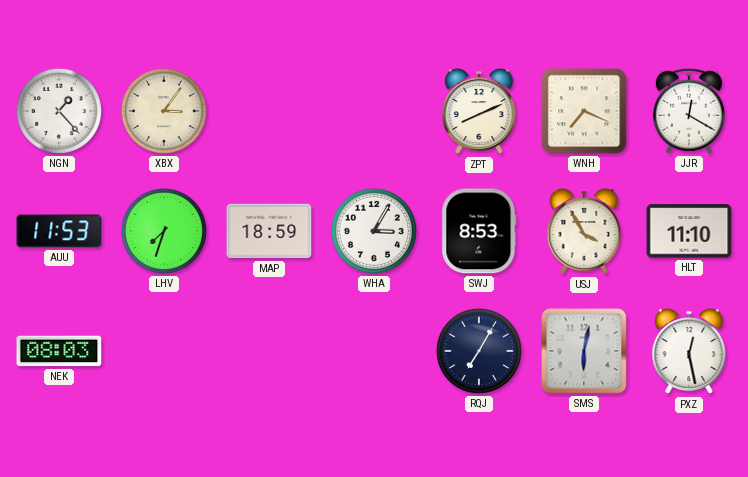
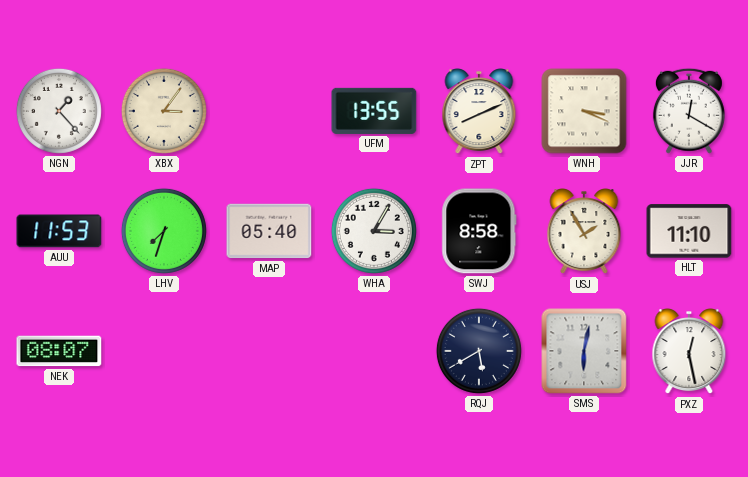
UFM: none -> 13:55
WNH: 7:19 -> 3:19
MAP: 18:59 -> 05:40
SWJ: 8:53 -> 8:58
USJ: 3:55 -> 1:55
NEK: 08:03 -> 08:07
RQJ: 7:05 -> 5:40
